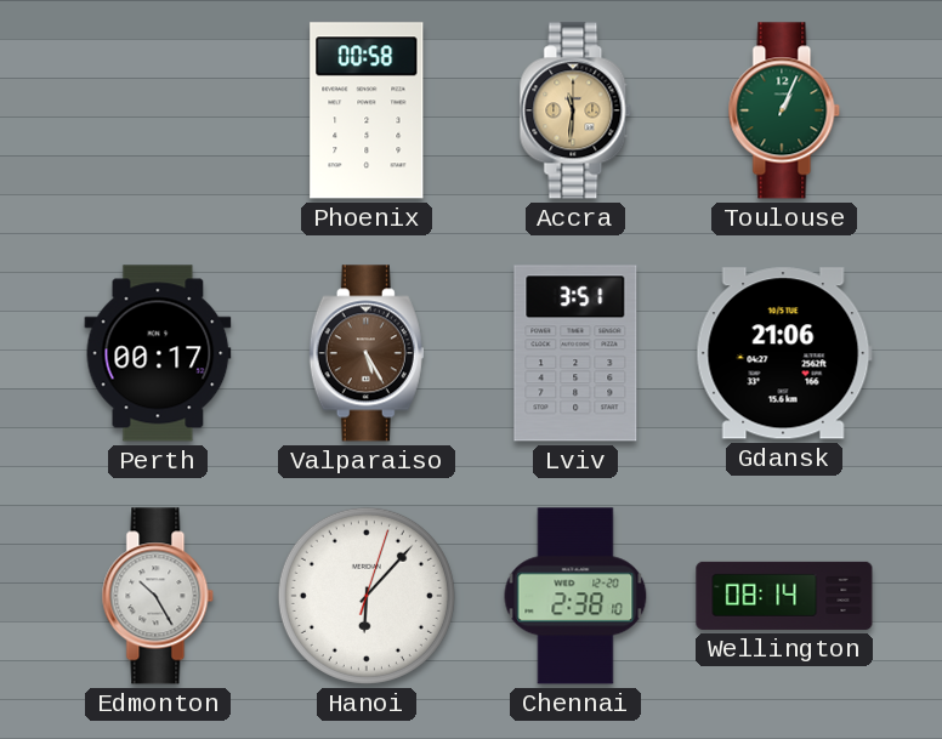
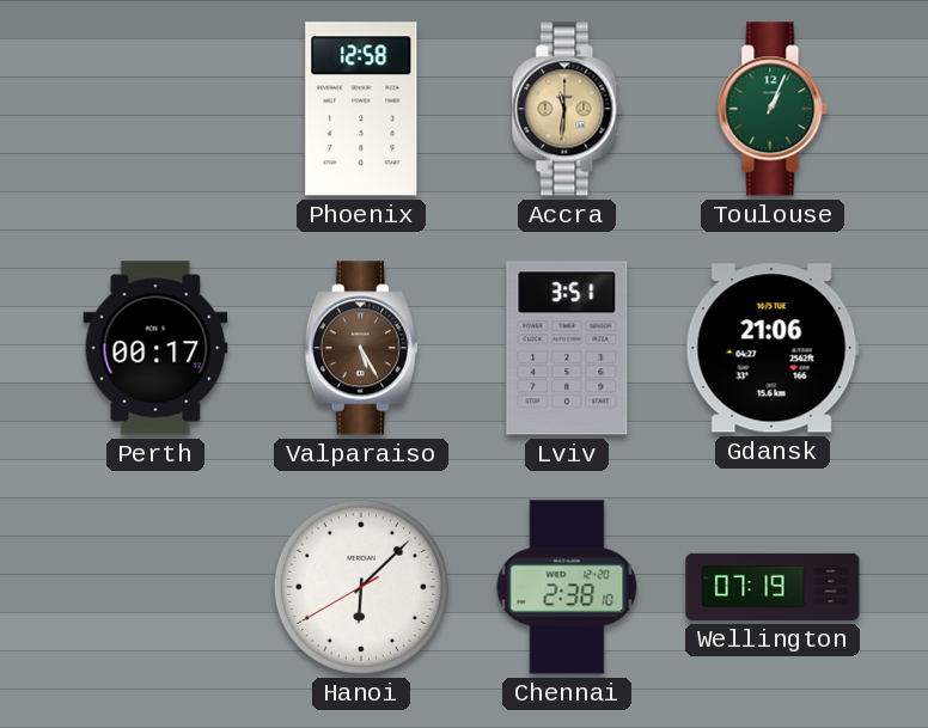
Phoenix: 00:58 -> 12:58
Edmonton: 10:25 -> none
Hanoi: 6:07:03 -> 6:07:40
Wellington: 08:14 -> 07:19
